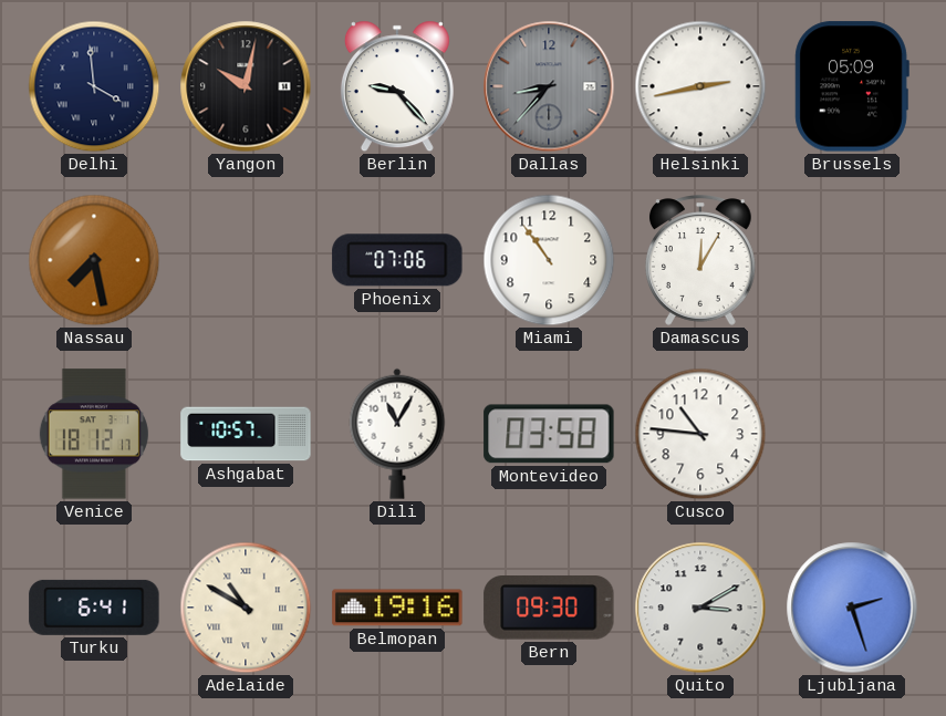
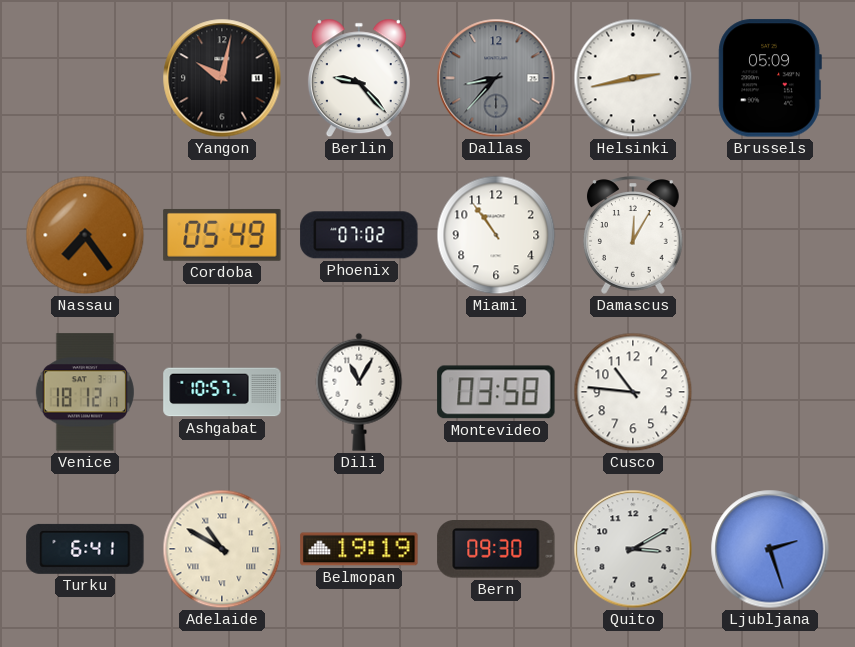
Delhi: 3:59 -> none
Nassau: 7:28 -> 7:24
Cordoba: none -> 05:49
Phoenix: 07:06 -> 07:02
Belmopan: 19:16 -> 19:19
